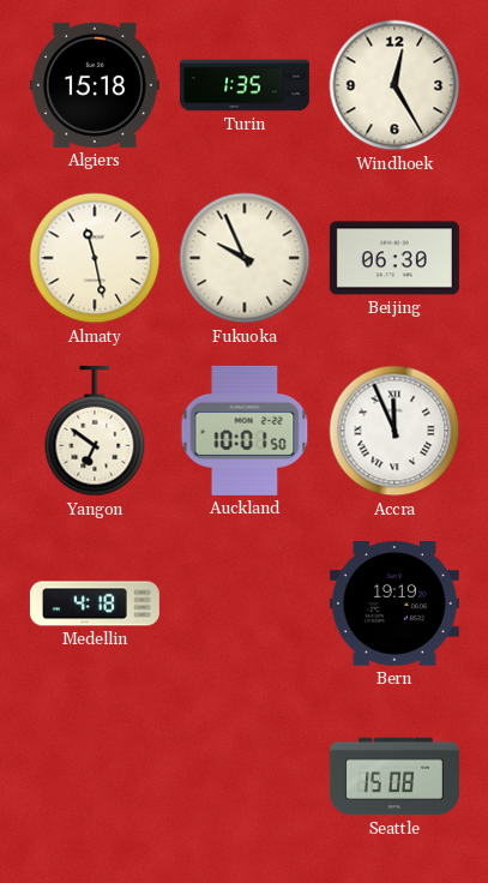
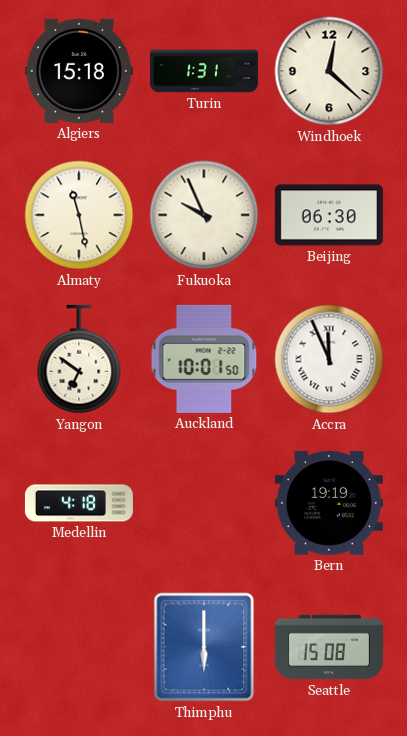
Turin: 1:35 -> 1:31
Windhoek: 12:25 -> 12:22
Thimphu: none -> 6:00
